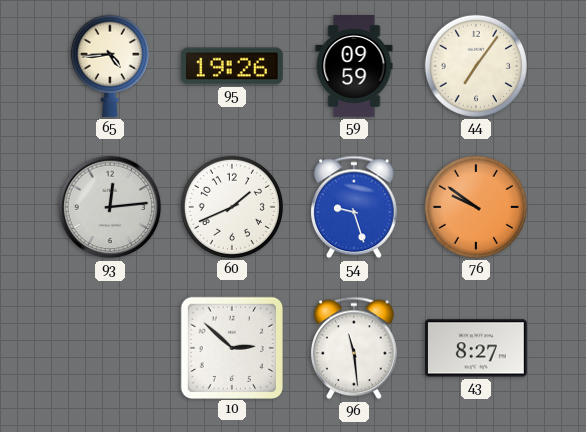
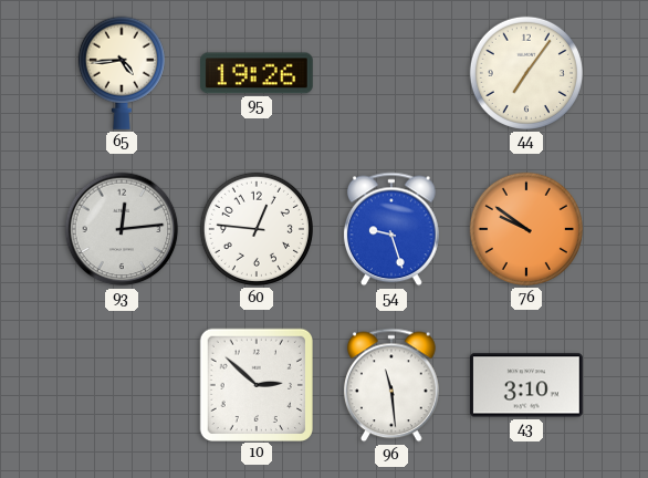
59: 09:59 -> none
60: 1:41 -> 12:46
43: 8:27 -> 3:10
